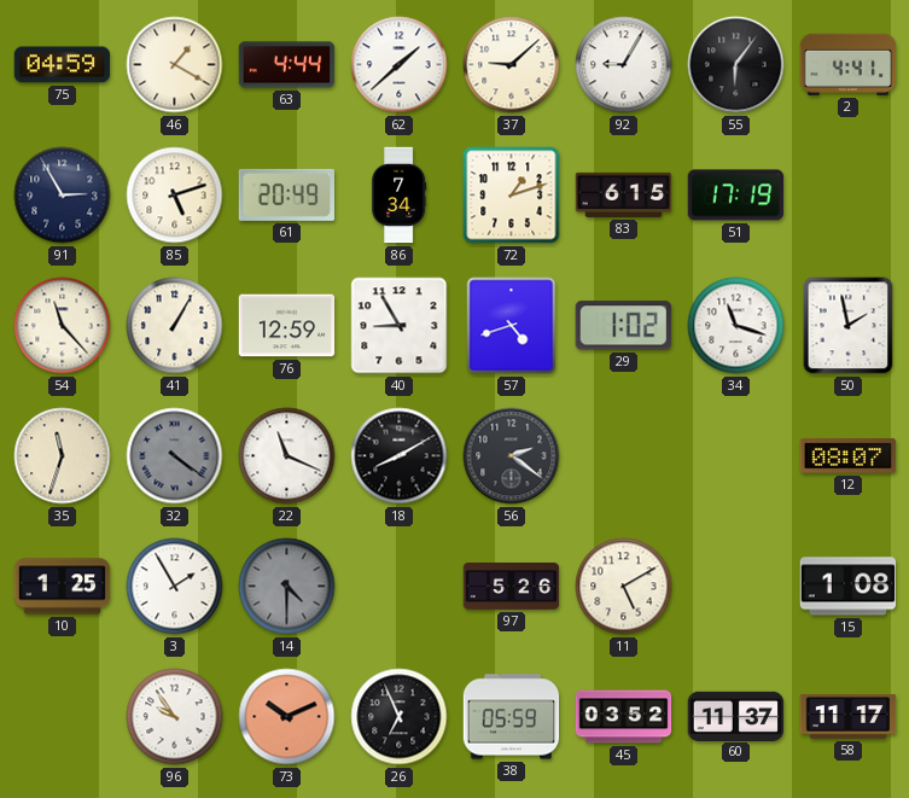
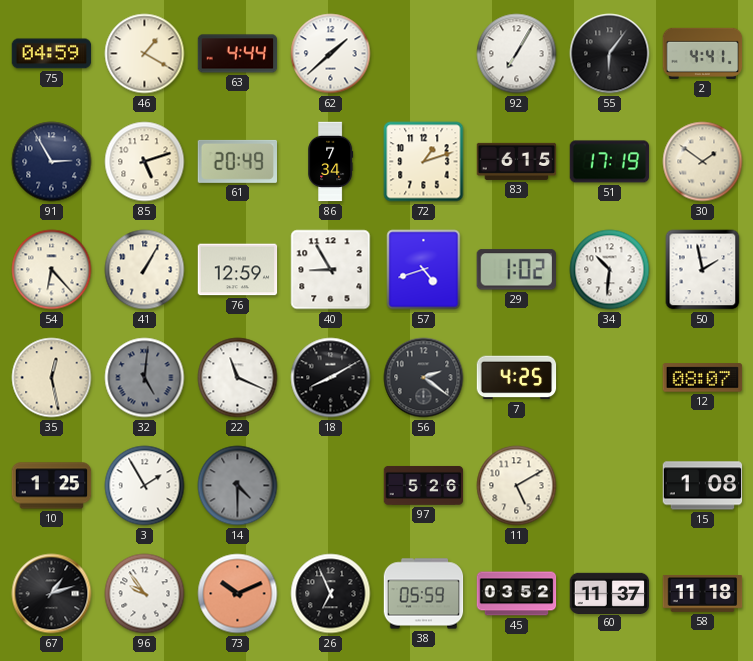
37: 9:08 -> none
92: 9:05 -> 7:05
30: none -> 1:51
54: 11:23 -> 6:23
34: 11:18 -> 10:31
35: 11:33 -> 12:28
32: 4:21 -> 5:01
7: none -> 4:25
67: none -> 1:12
58: 11:17 -> 11:18
